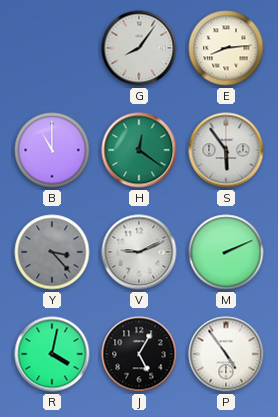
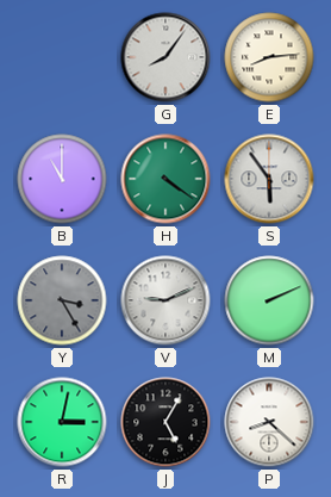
H: 12:21 -> 4:21
Y: 3:23 -> 3:25
R: 4:02 -> 3:02
P: 4:54 -> 8:22
